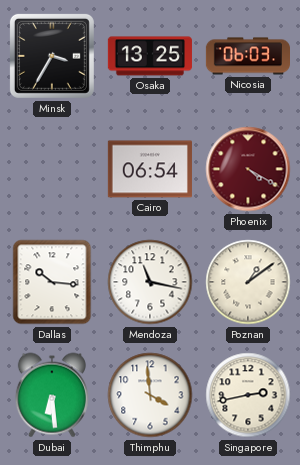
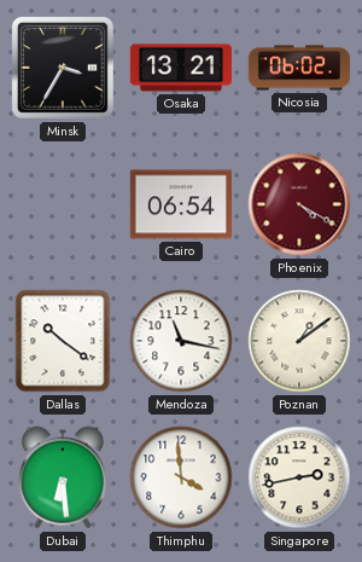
Osaka: 13:25 -> 13:21
Nicosia: 06:03 -> 06:02
Dallas: 10:16 -> 10:21
